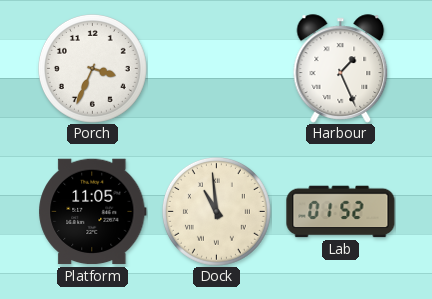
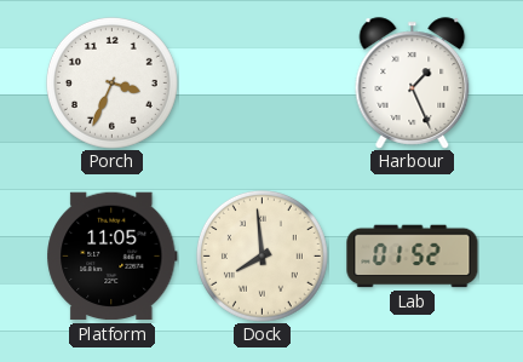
Dock: 10:59 -> 7:59
